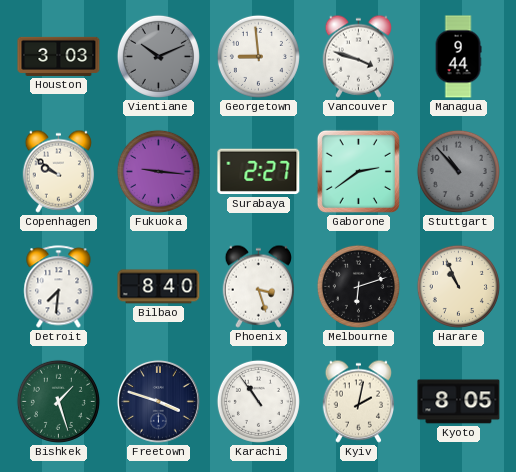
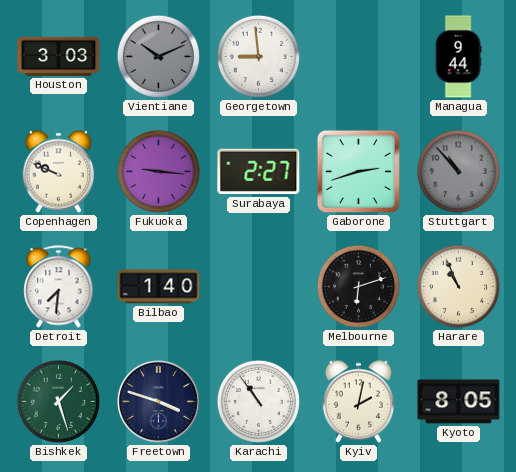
Vancouver: 3:48 -> none
Copenhagen: 9:51 -> 9:49
Gaborone: 2:39 -> 2:42
Bilbao: 8:40 -> 1:40
Phoenix: 3:27 -> none
